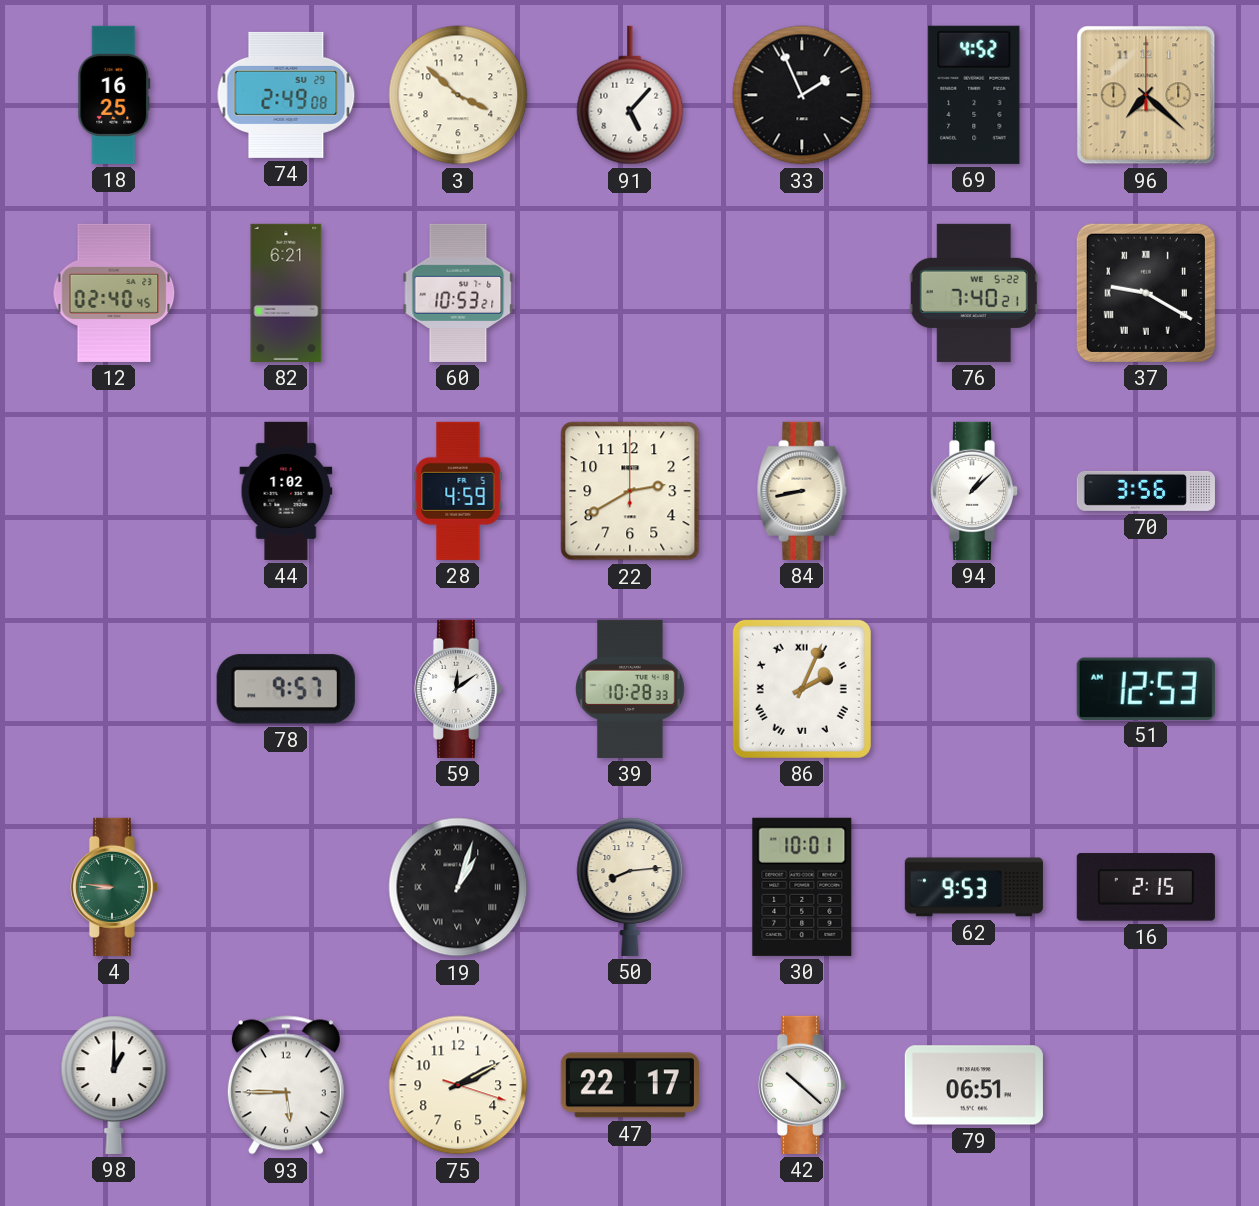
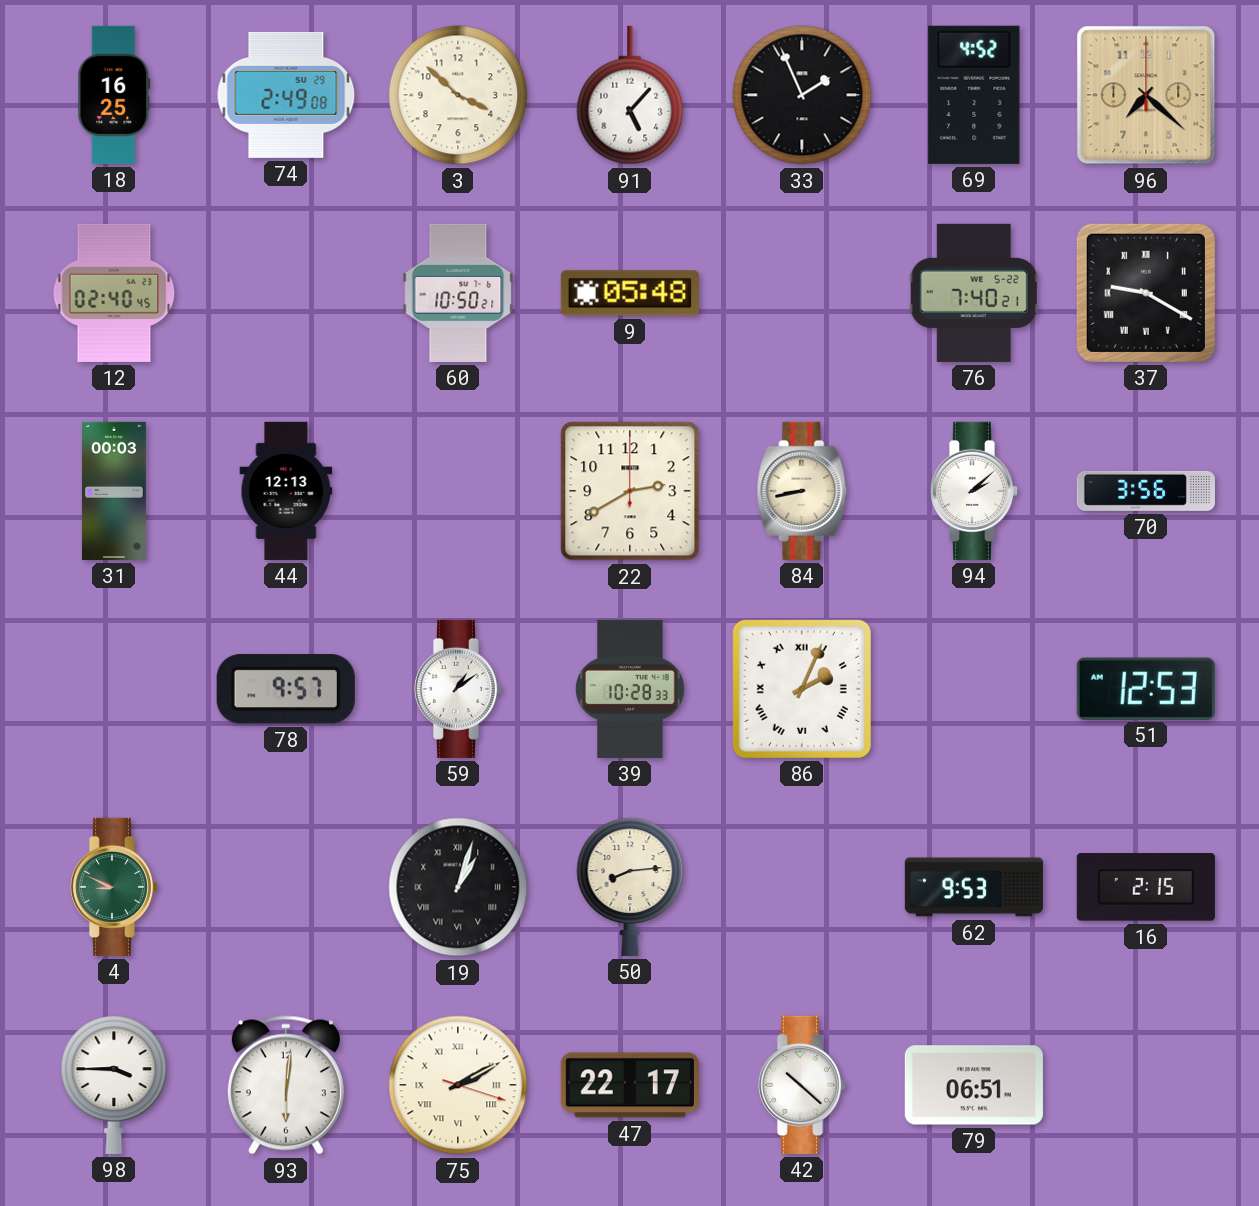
82: 6:21 -> none
60: 10:53 -> 10:50
9: none -> 05:48
31: none -> 00:03
44: 1:02 -> 12:13
28: 4:59 -> none
94: 1:08 -> 2:08
59: 12:09 -> 1:09
4: 8:46 -> 8:49
30: 10:01 -> none
98: 1:00 -> 3:45
93: 5:45 -> 6:01
75 numerals: Arabic -> Roman
